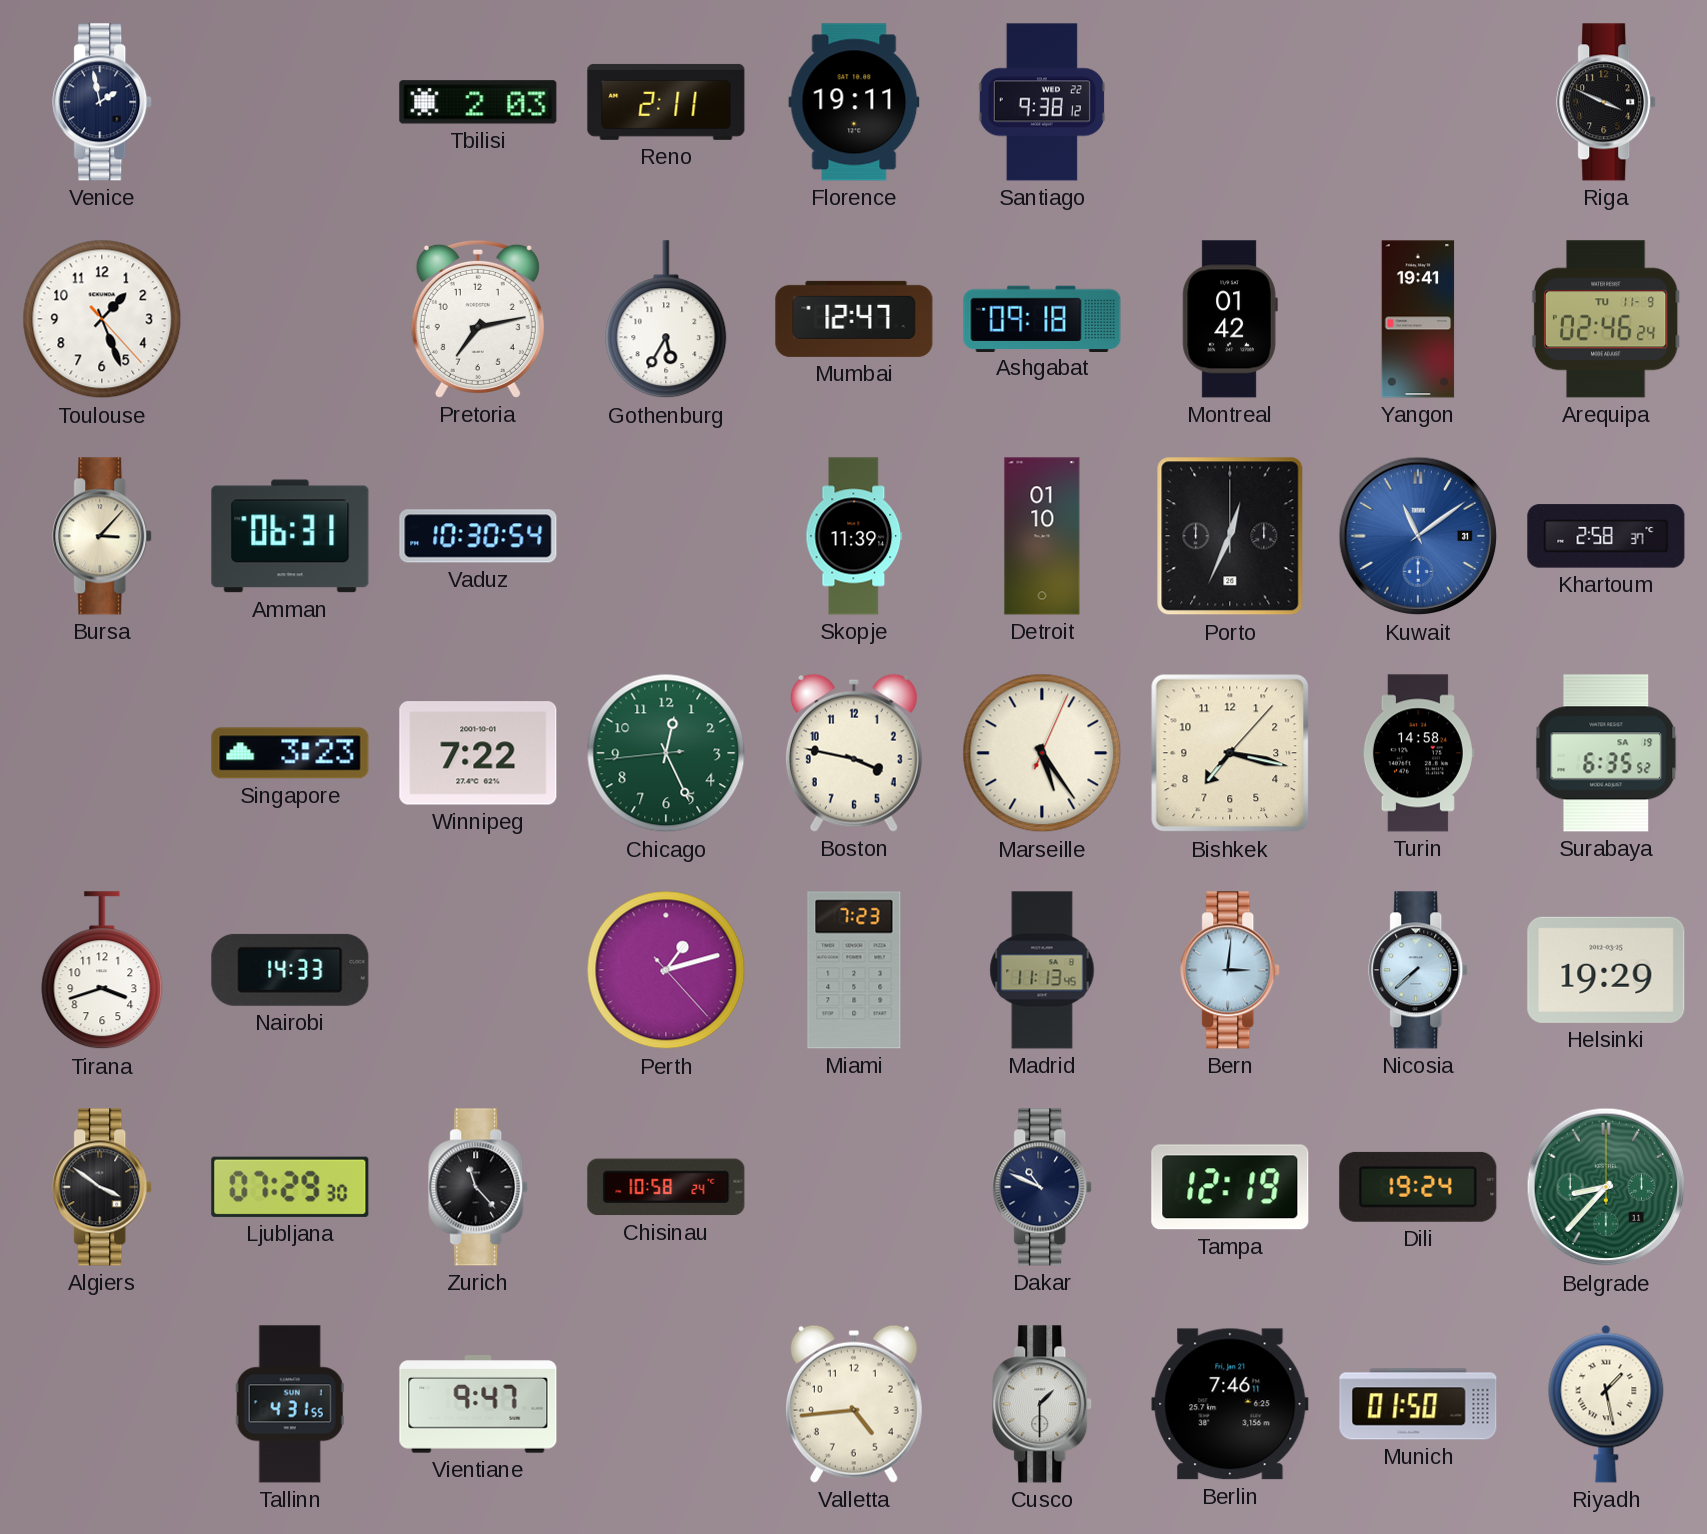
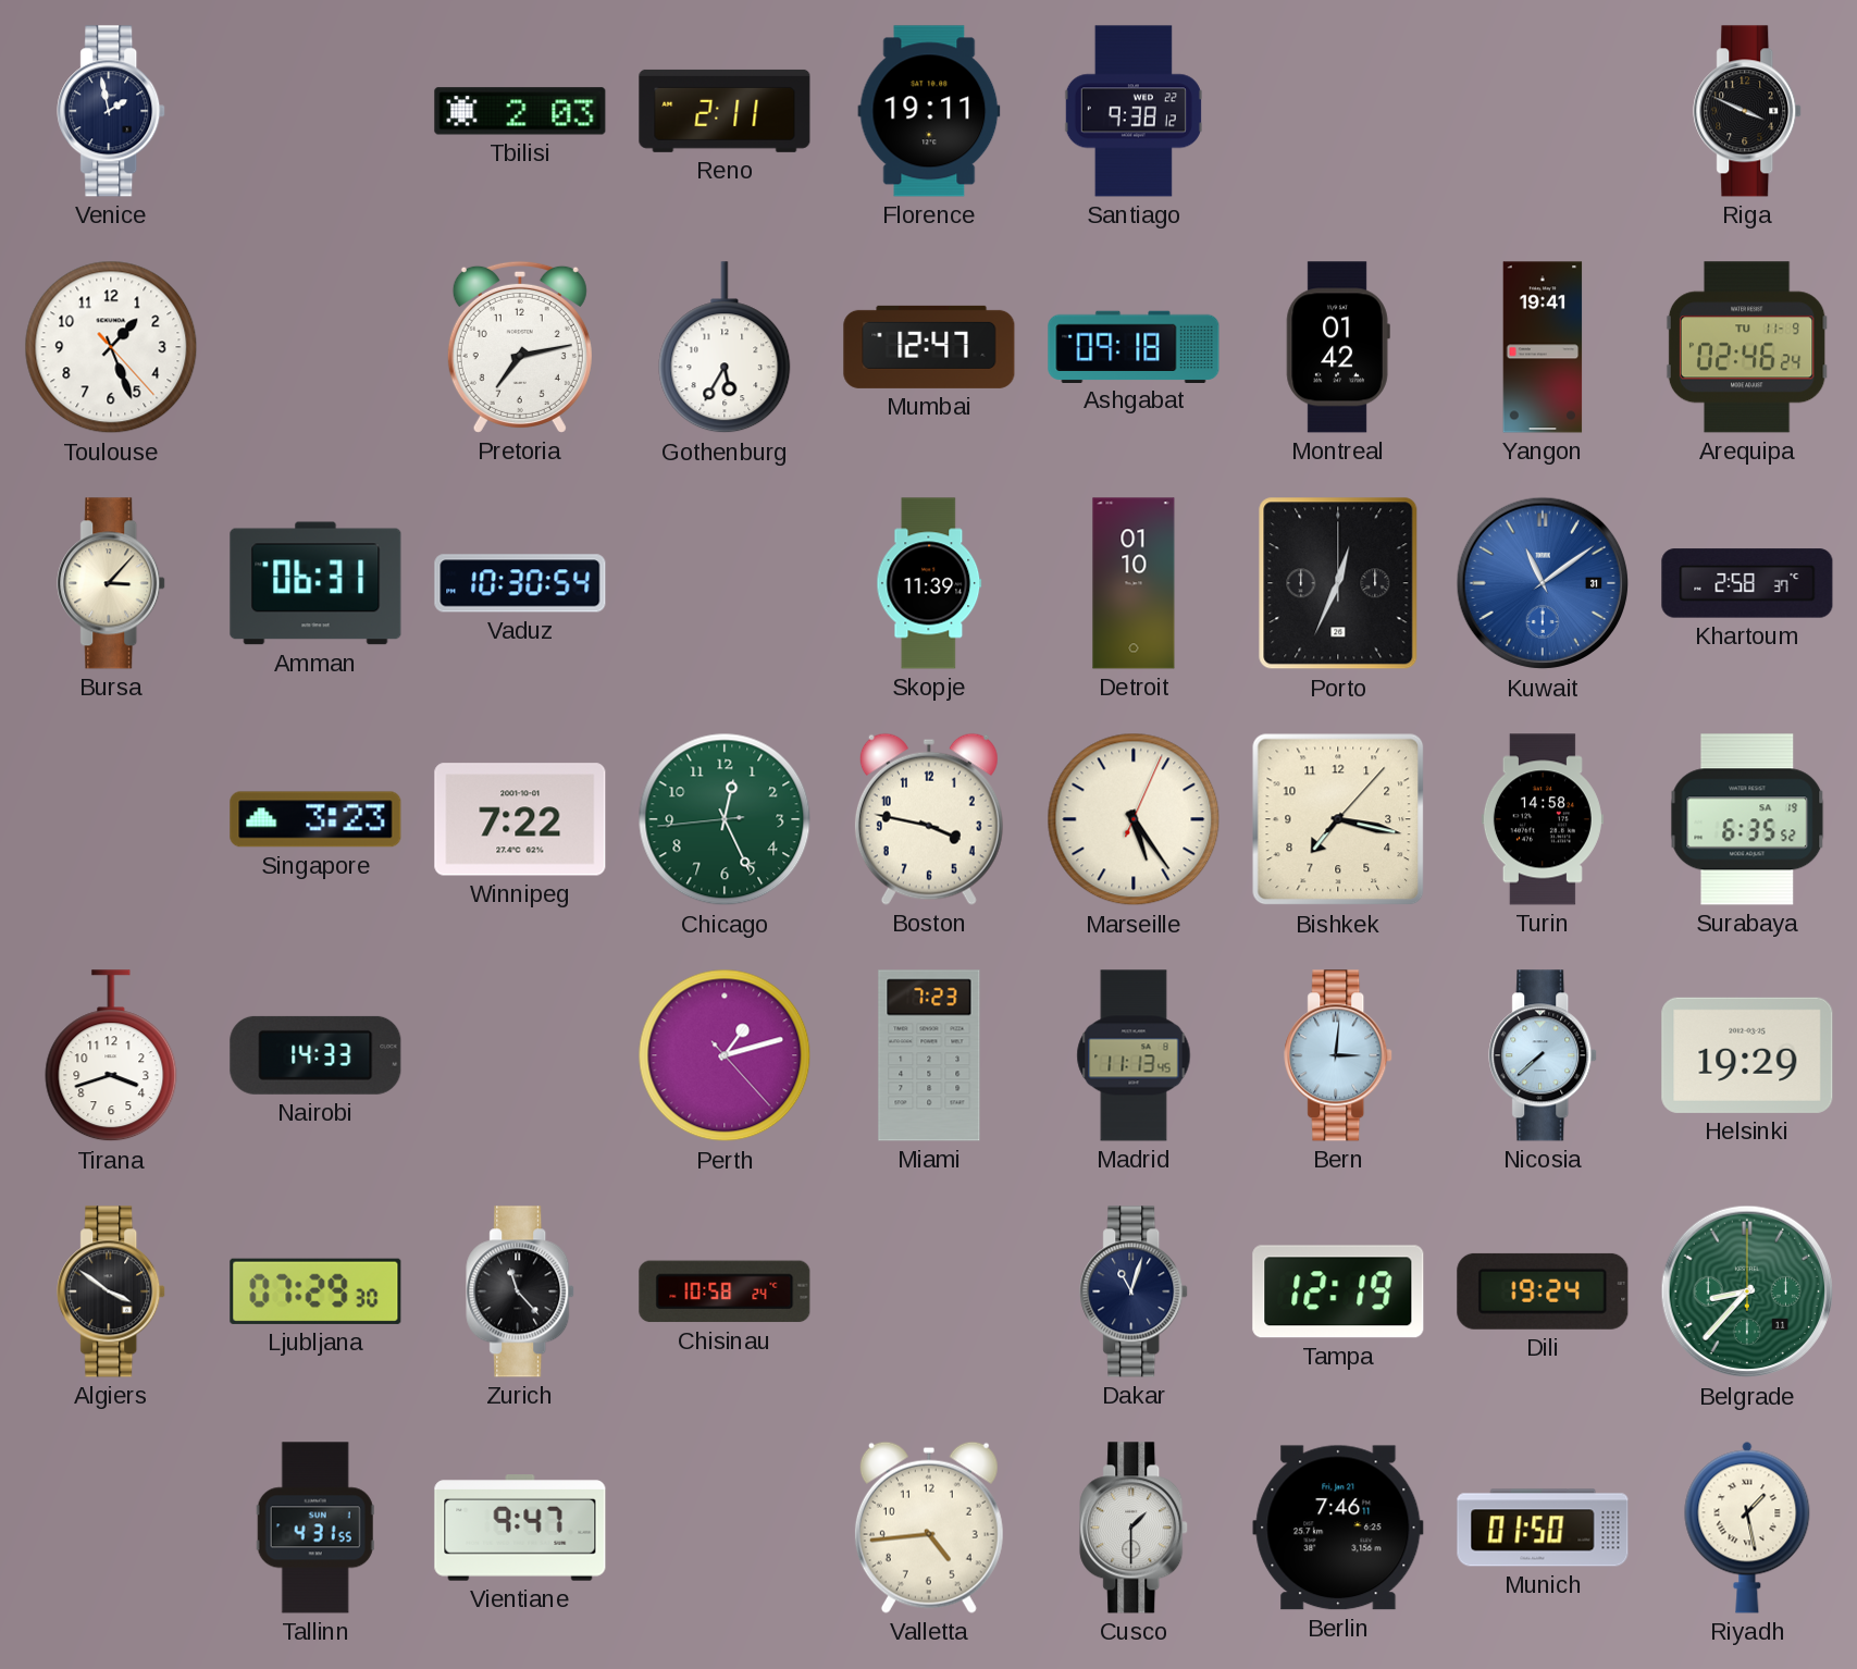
Dakar: 10:49 -> 11:03
